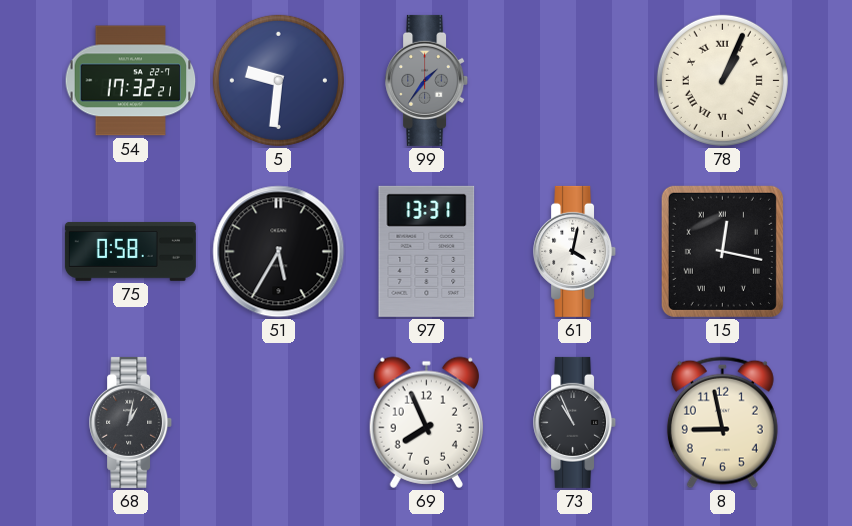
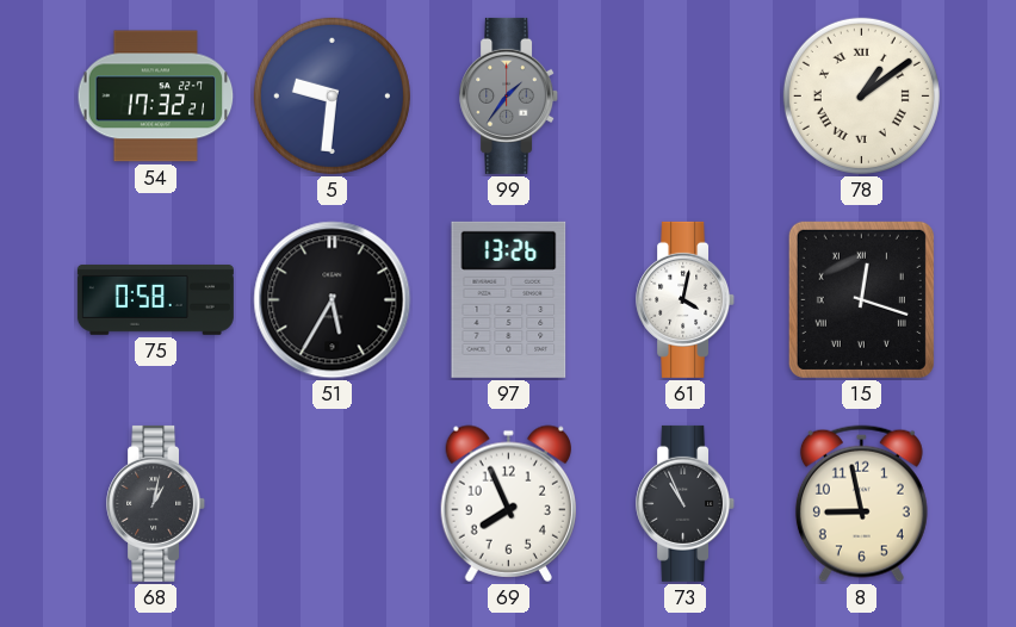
78: 1:04 -> 1:09
97: 13:31 -> 13:26
15: 12:17 -> 12:18
